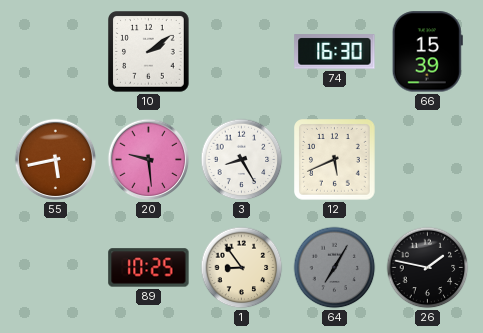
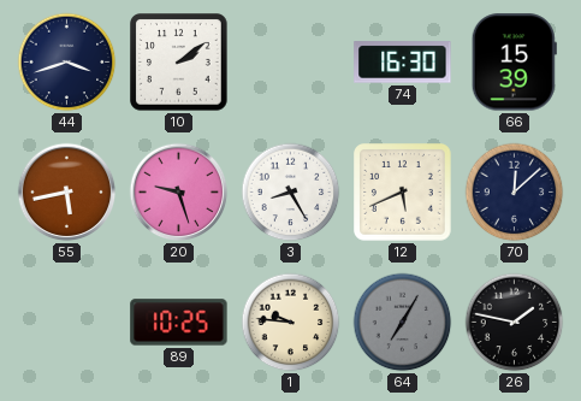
44: none -> 3:42
20: 9:29 -> 9:27
70: none -> 12:08
1: 8:54 -> 9:46
